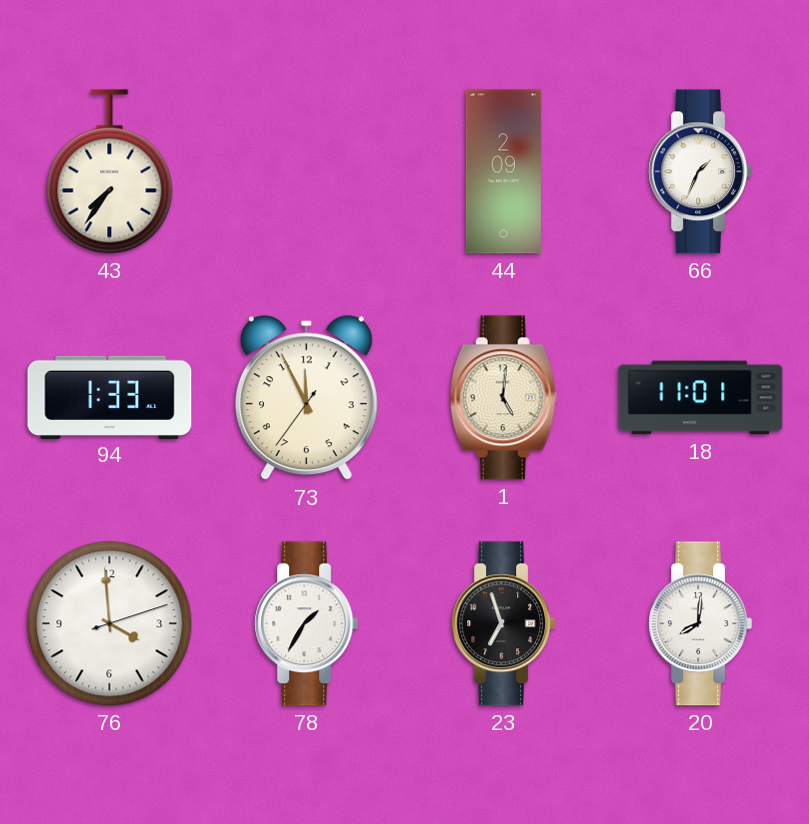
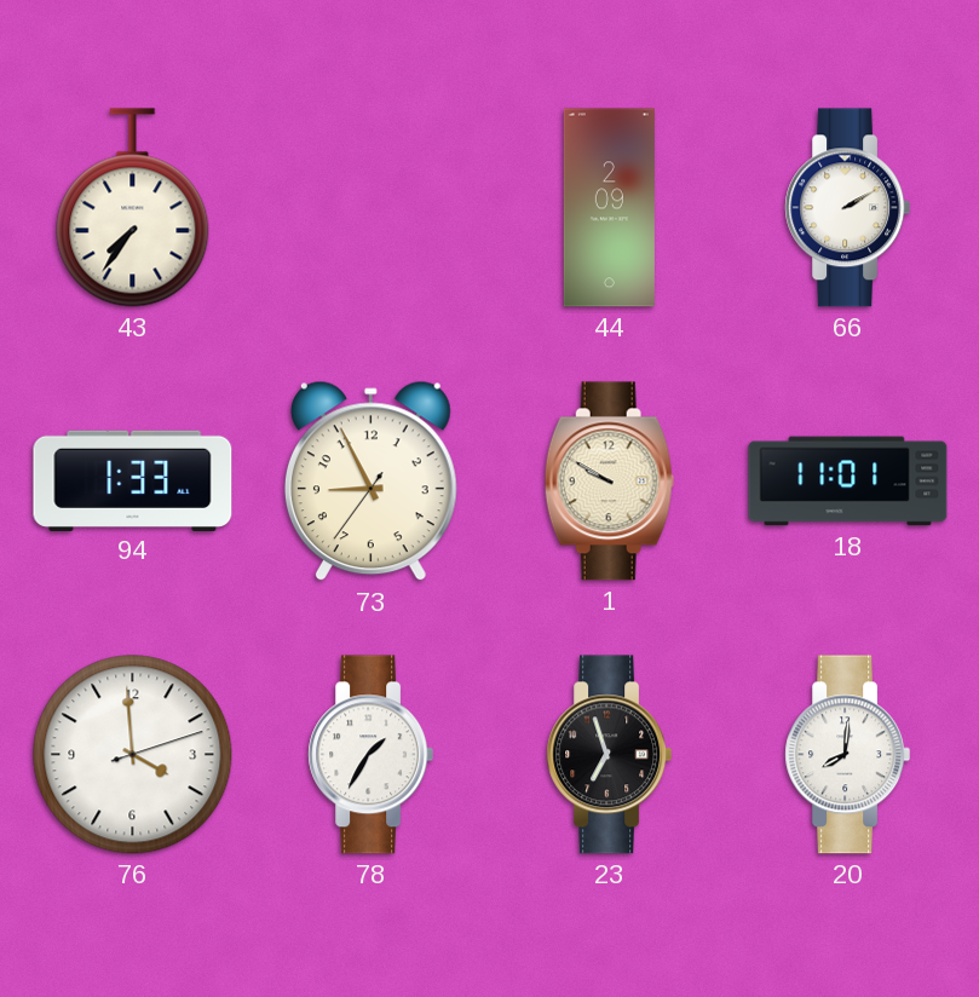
66: 1:34 -> 2:10
73: 11:55 -> 8:55
1: 5:01 -> 9:50
